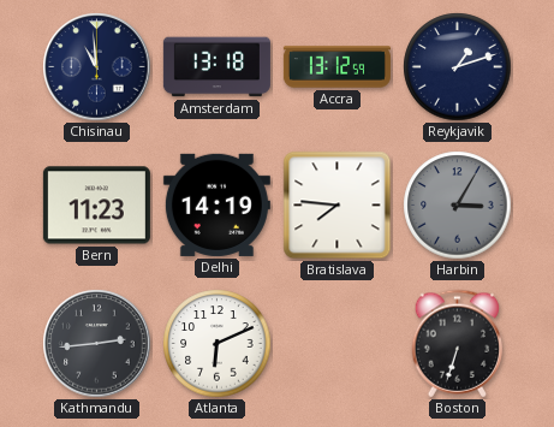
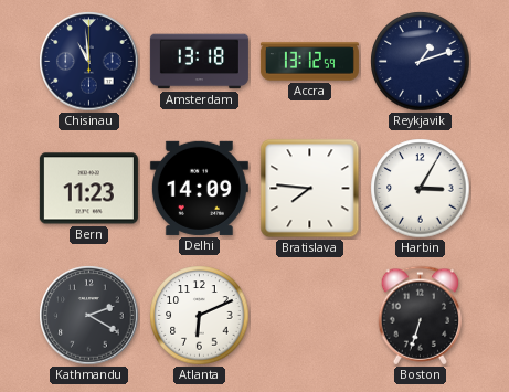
Delhi: 14:19 -> 14:09
Harbin dial: grey -> white
Kathmandu: 2:44 -> 2:20
